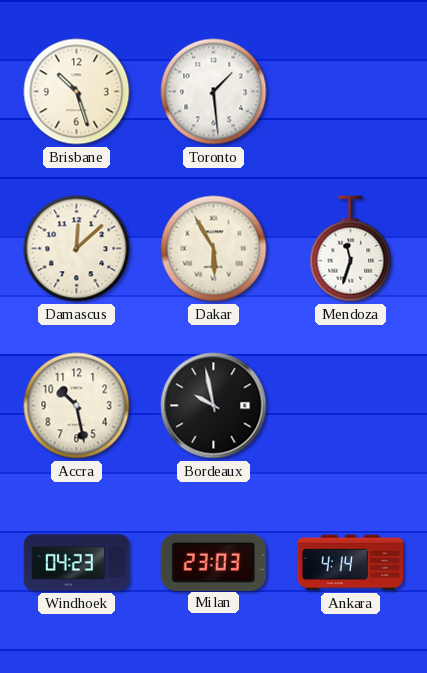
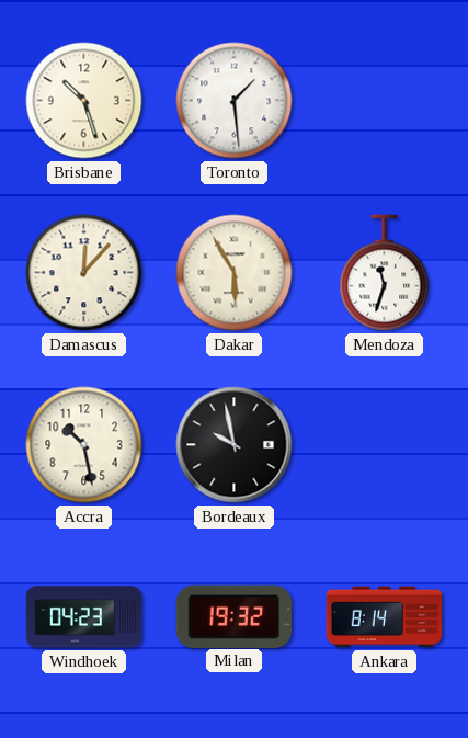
Damascus: 12:08 -> 12:07
Milan: 23:03 -> 19:32
Ankara: 4:14 -> 8:14
